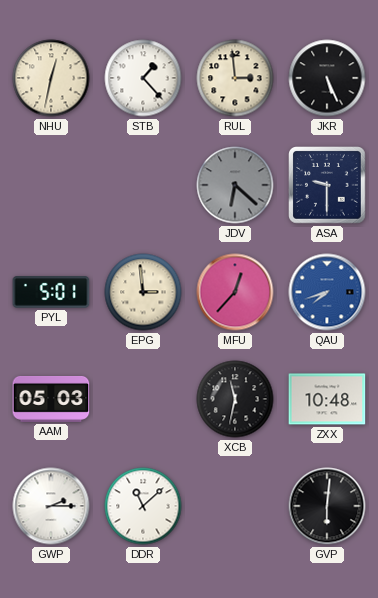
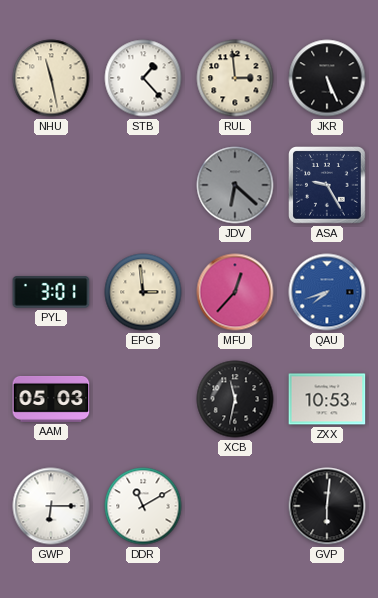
NHU: 12:32 -> 11:28
ASA: 9:30 -> 9:25
PYL: 5:01 -> 3:01
ZXX: 10:48 -> 10:53
GWP: 2:15 -> 6:15
DDR: 11:08 -> 11:10
